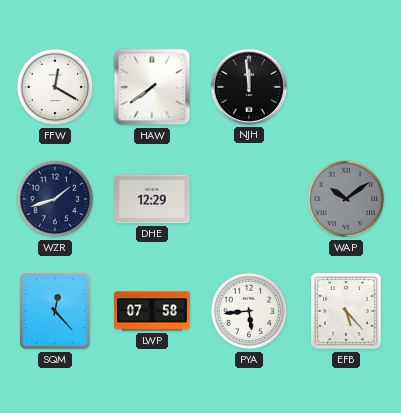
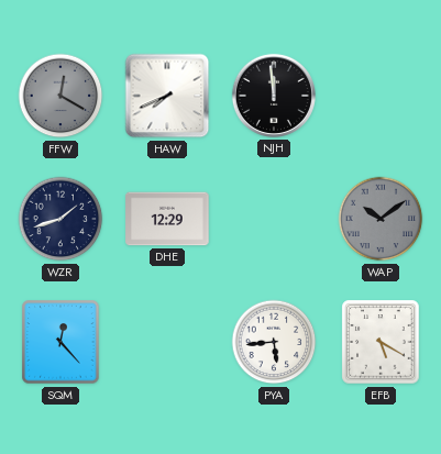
FFW dial: white -> grey
HAW: 7:39 -> 7:41
LWP: 07:58 -> none
EFB: 5:23 -> 5:20
